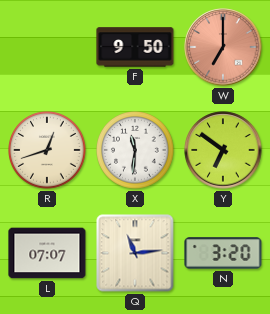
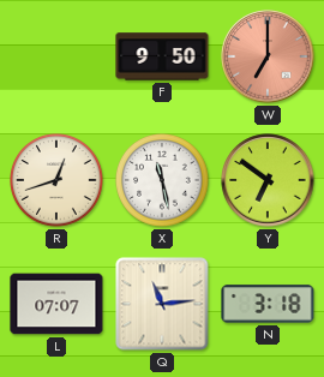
X: 11:31 -> 11:28
N: 3:20 -> 3:18
